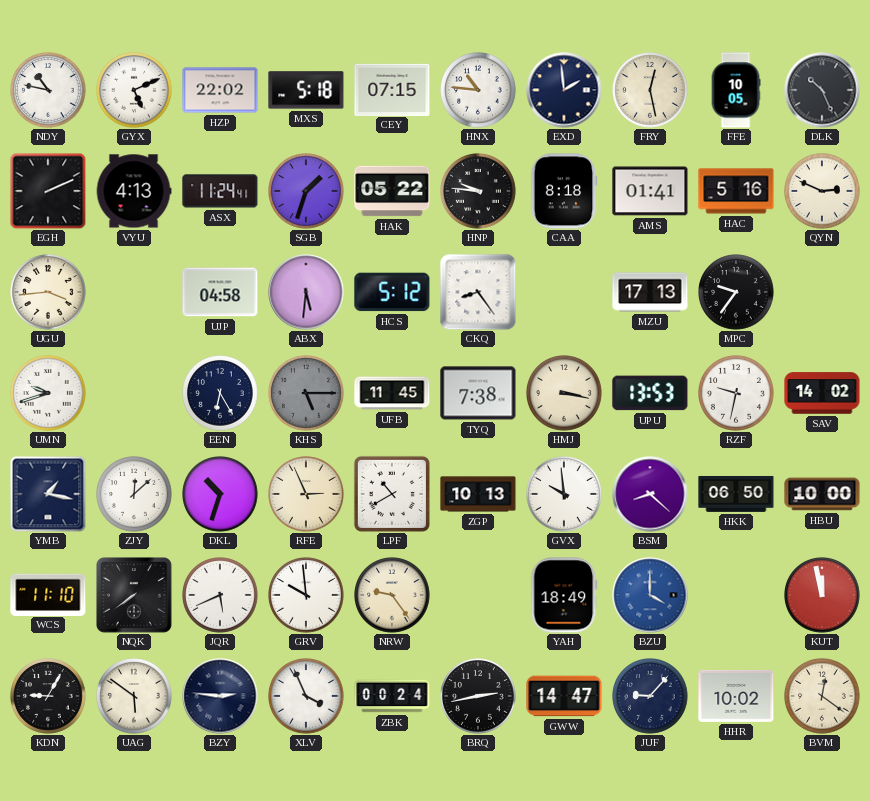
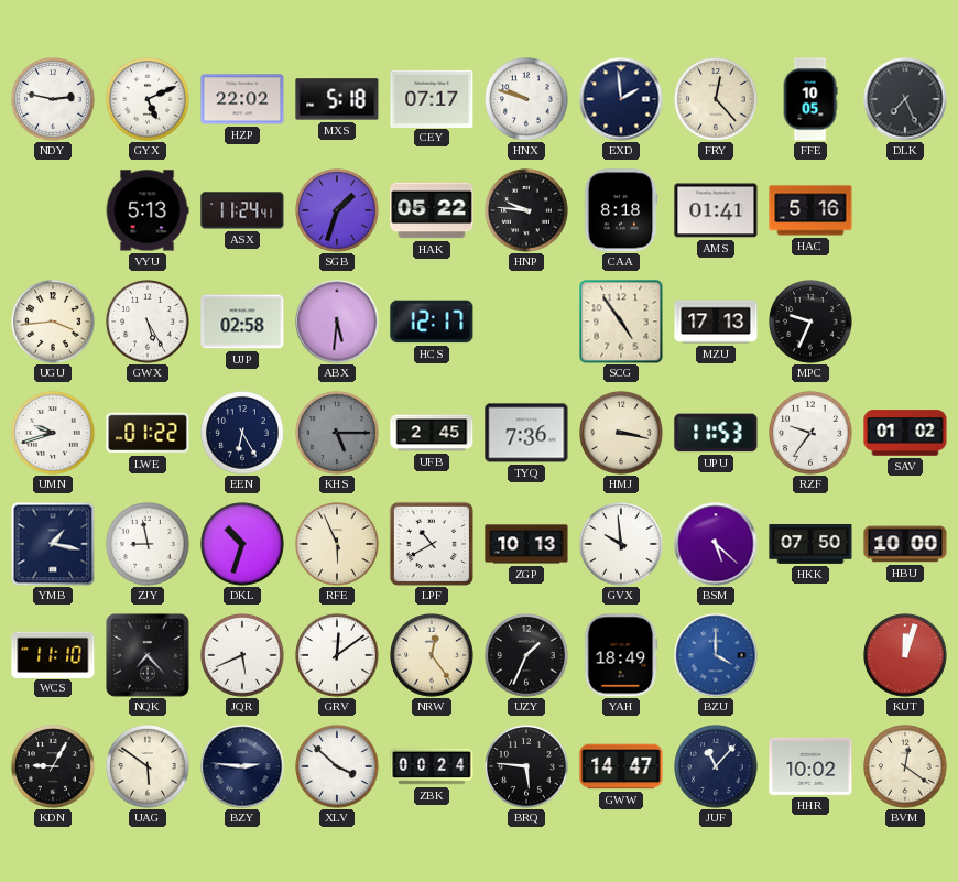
NDY: 10:47 -> 2:47
CEY: 07:15 -> 07:17
HNX: 10:46 -> 9:48
FRY: 12:28 -> 12:23
DLK: 10:26 -> 7:26
EGH: 2:11 -> none
VYU: 4:13 -> 5:13
QYN: 2:49 -> none
GWX: none -> 5:25
UJP: 04:58 -> 02:58
HCS: 5:12 -> 12:17
CKQ: 8:24 -> none
SCG: none -> 4:54
MPC: 9:36 -> 9:34
LWE: none -> 01:22
UFB: 11:45 -> 2:45
TYQ: 7:38 -> 7:36
UPU: 13:53 -> 11:53
RZF: 9:32 -> 9:36
SAV: 14:02 -> 01:02
ZJY: 12:08 -> 8:58
RFE: 2:56 -> 5:56
BSM: 8:22 -> 5:22
HKK: 06:50 -> 07:50
NQK: 7:39 -> 7:23
GRV: 9:59 -> 12:09
NRW: 9:24 -> 12:24
UZY: none -> 1:34
KUT: 11:58 -> 12:03
XLV: 3:56 -> 3:52
BRQ: 2:43 -> 5:46
JUF: 9:07 -> 11:07
